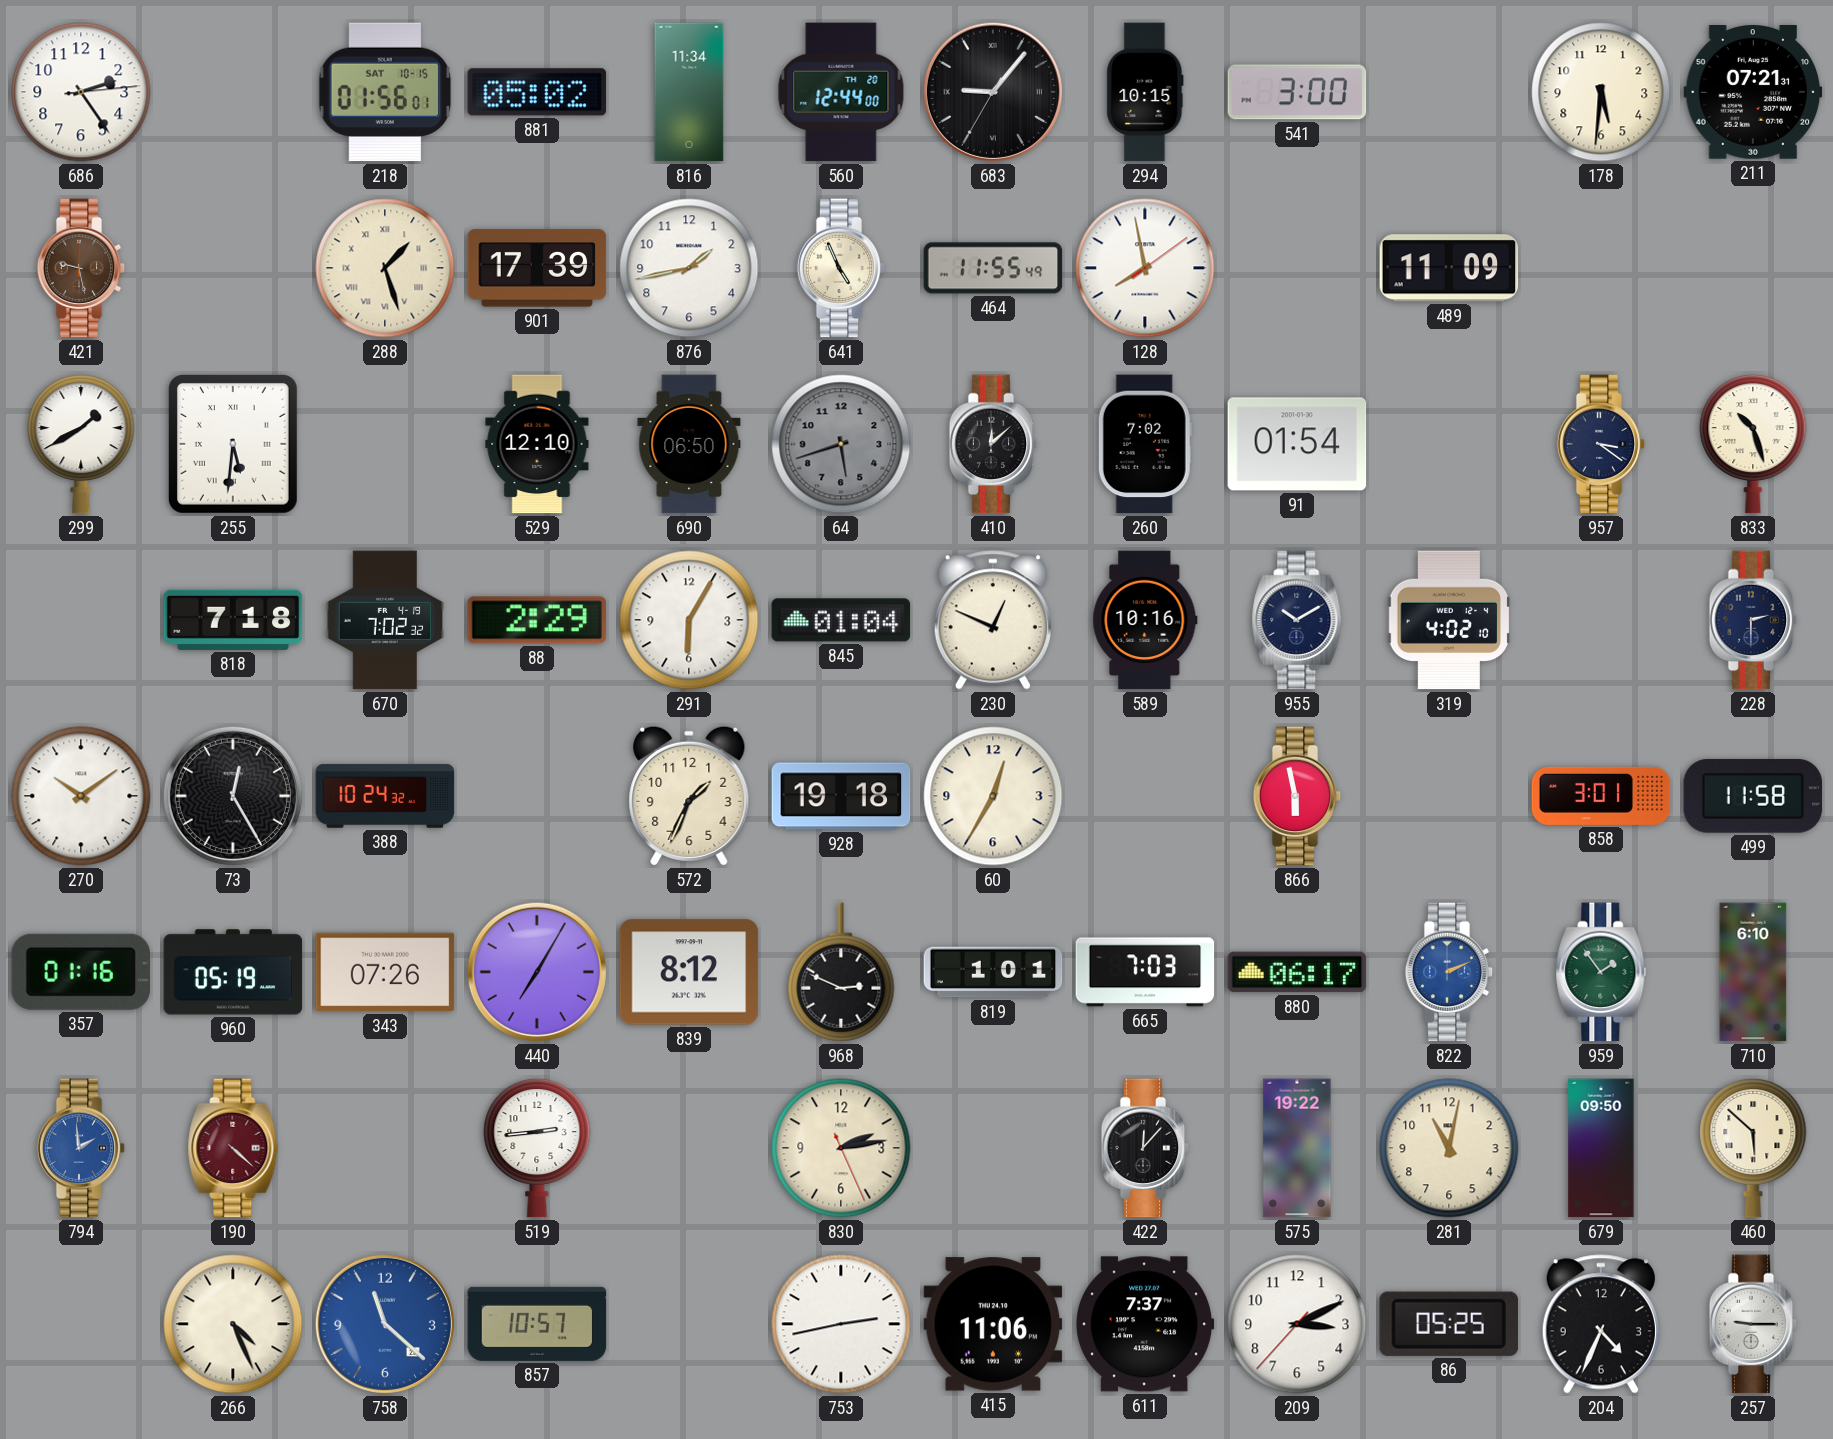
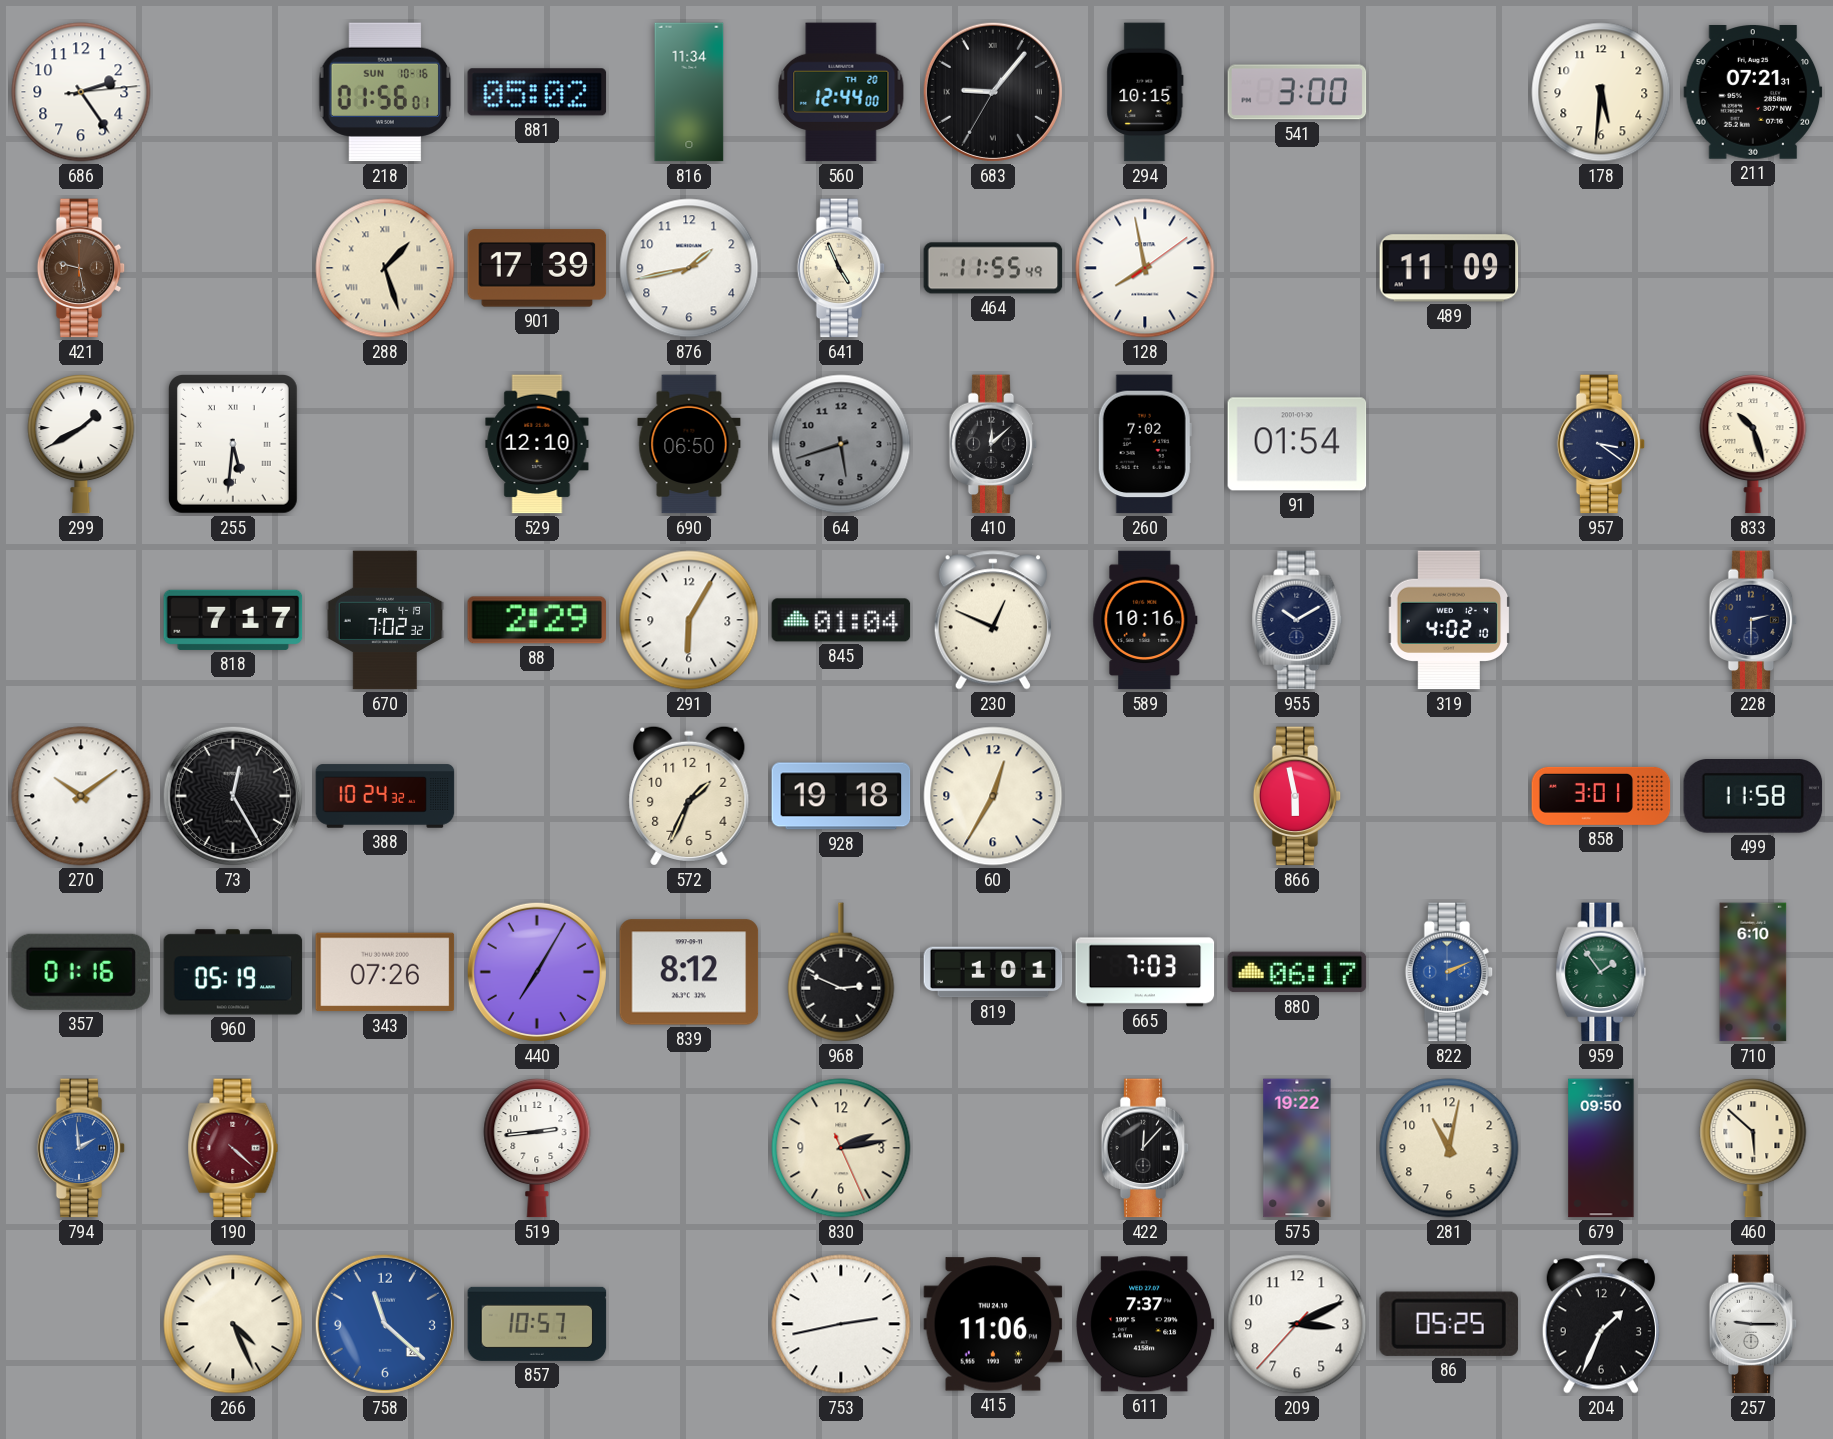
218 date: SAT 10-15 -> SUN 10-16
818: 7:18 -> 7:17
204: 4:34 -> 1:34
